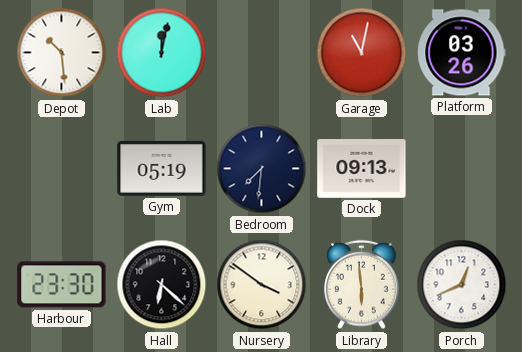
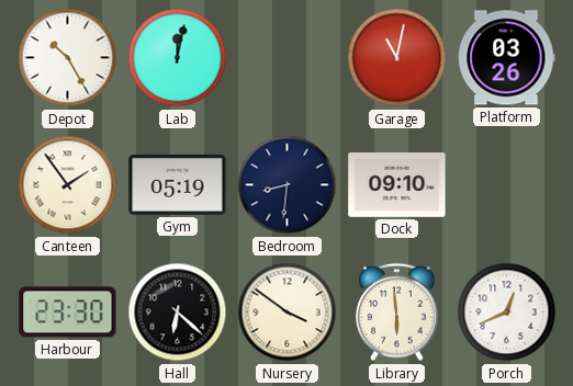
Depot: 10:29 -> 10:25
Canteen: none -> 1:54
Bedroom: 7:31 -> 8:31
Dock: 09:13 -> 09:10
